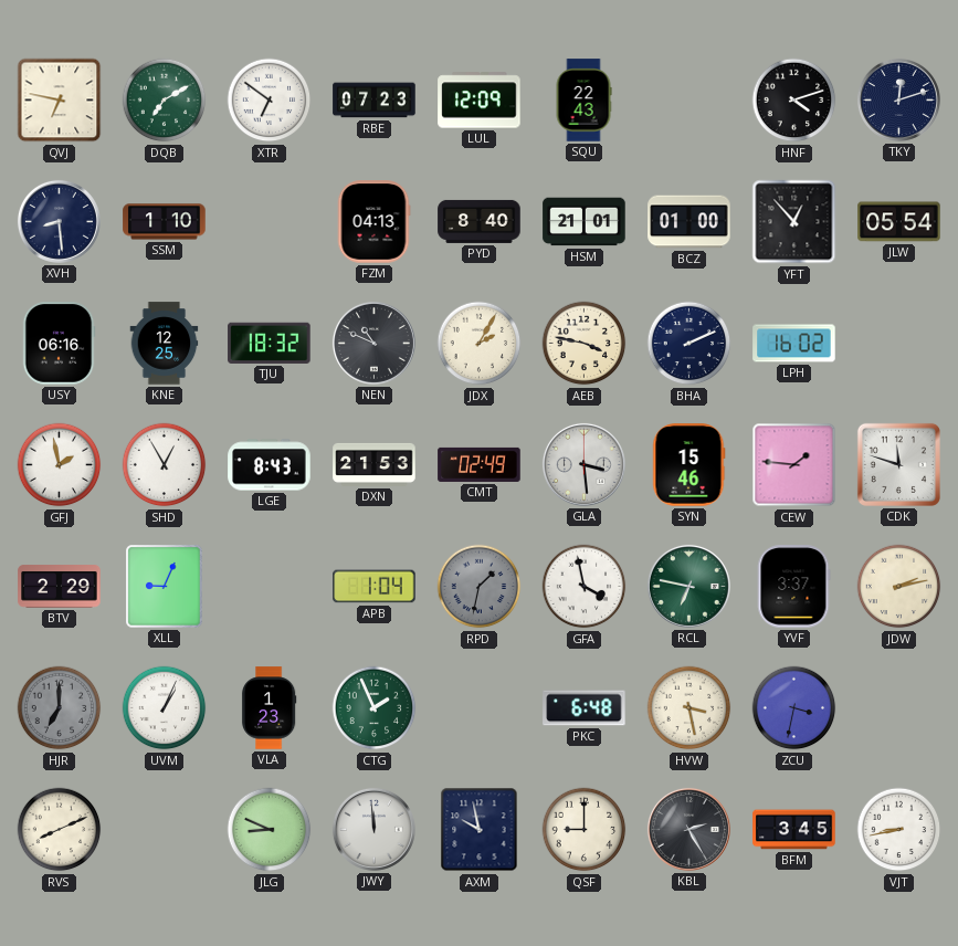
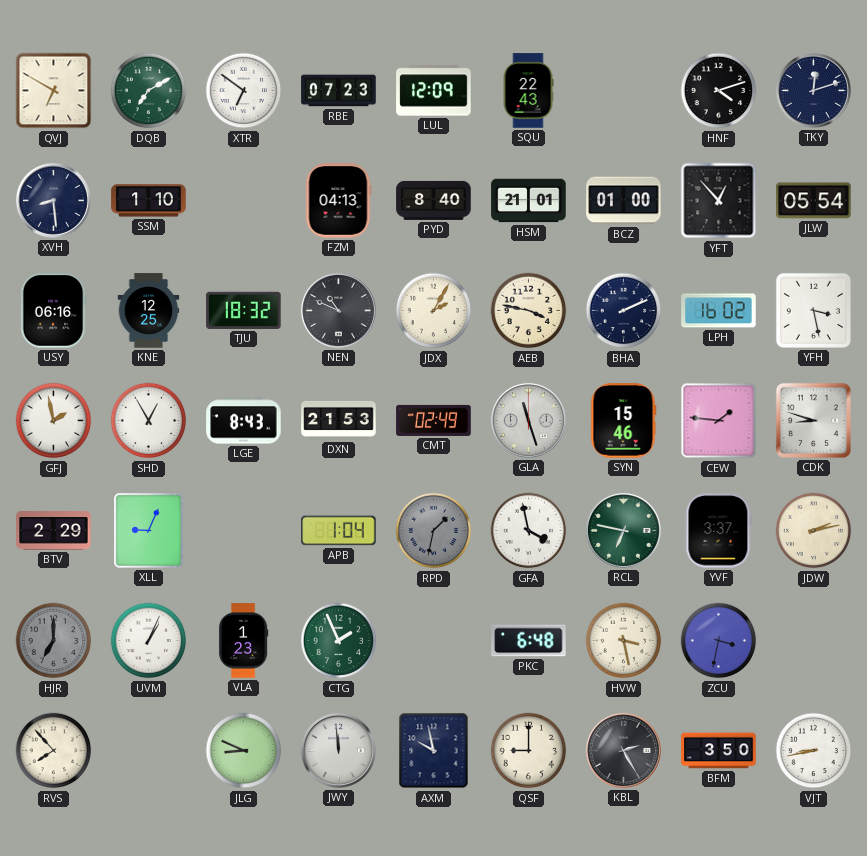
QVJ: 6:47 -> 6:50
YFH: none -> 3:28
GLA: 3:29 -> 11:27
CDK: 11:48 -> 8:48
RVS: 8:11 -> 7:53
BFM: 3:45 -> 3:50
